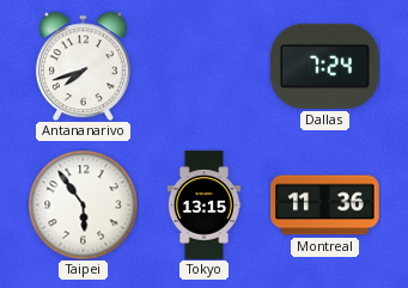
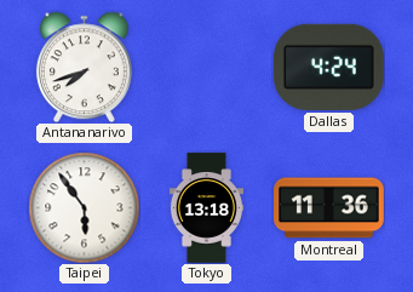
Dallas: 7:24 -> 4:24
Tokyo: 13:15 -> 13:18
